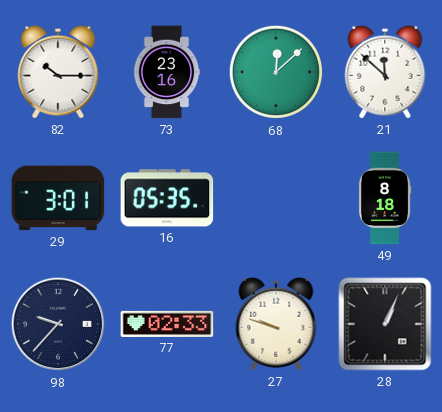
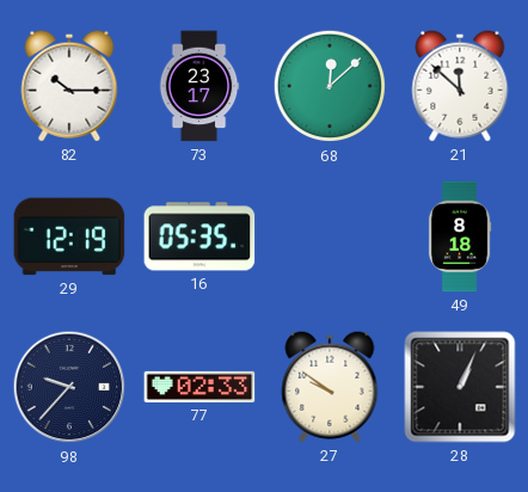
73: 23:16 -> 23:17
29: 3:01 -> 12:19
27: 9:48 -> 9:51
